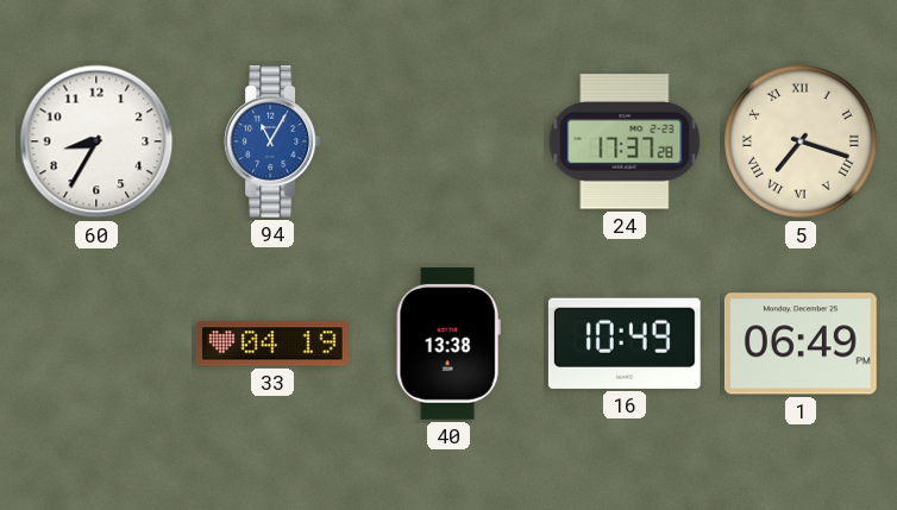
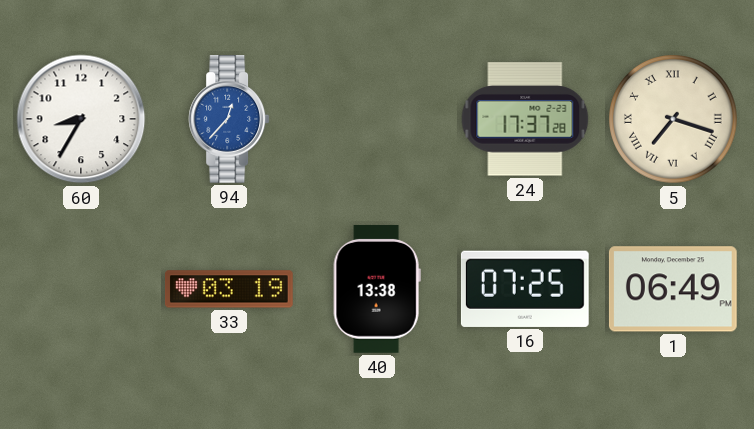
94: 11:05 -> 12:37
33: 04:19 -> 03:19
16: 10:49 -> 07:25
